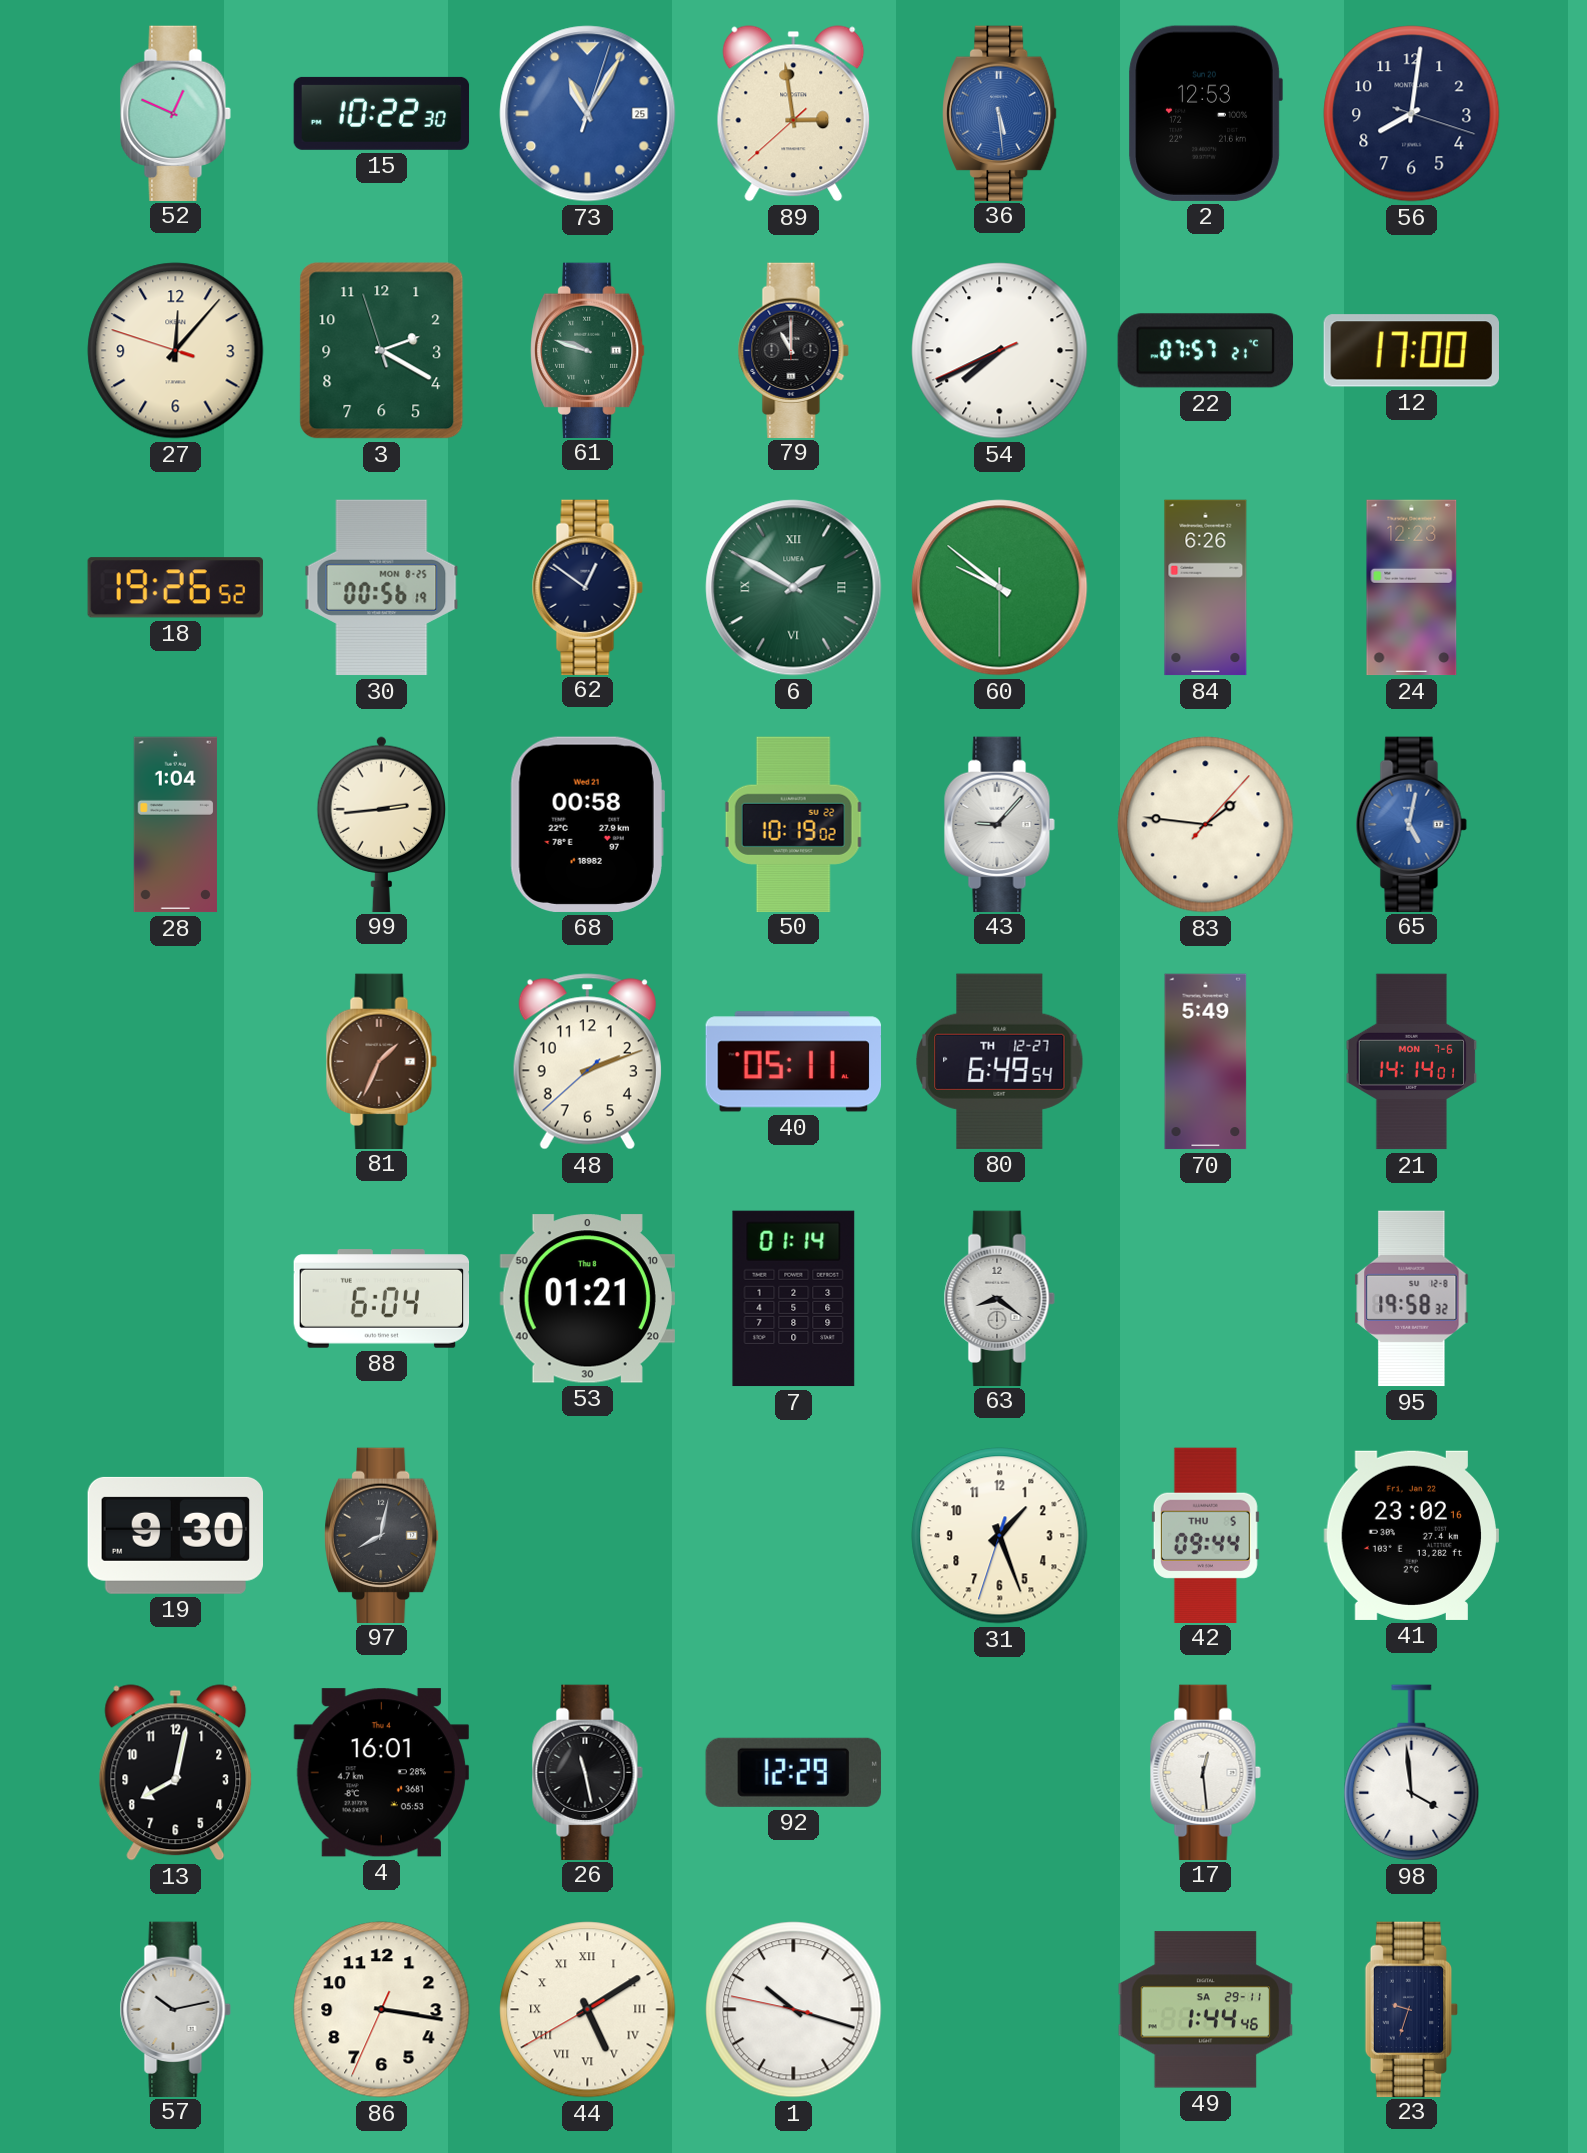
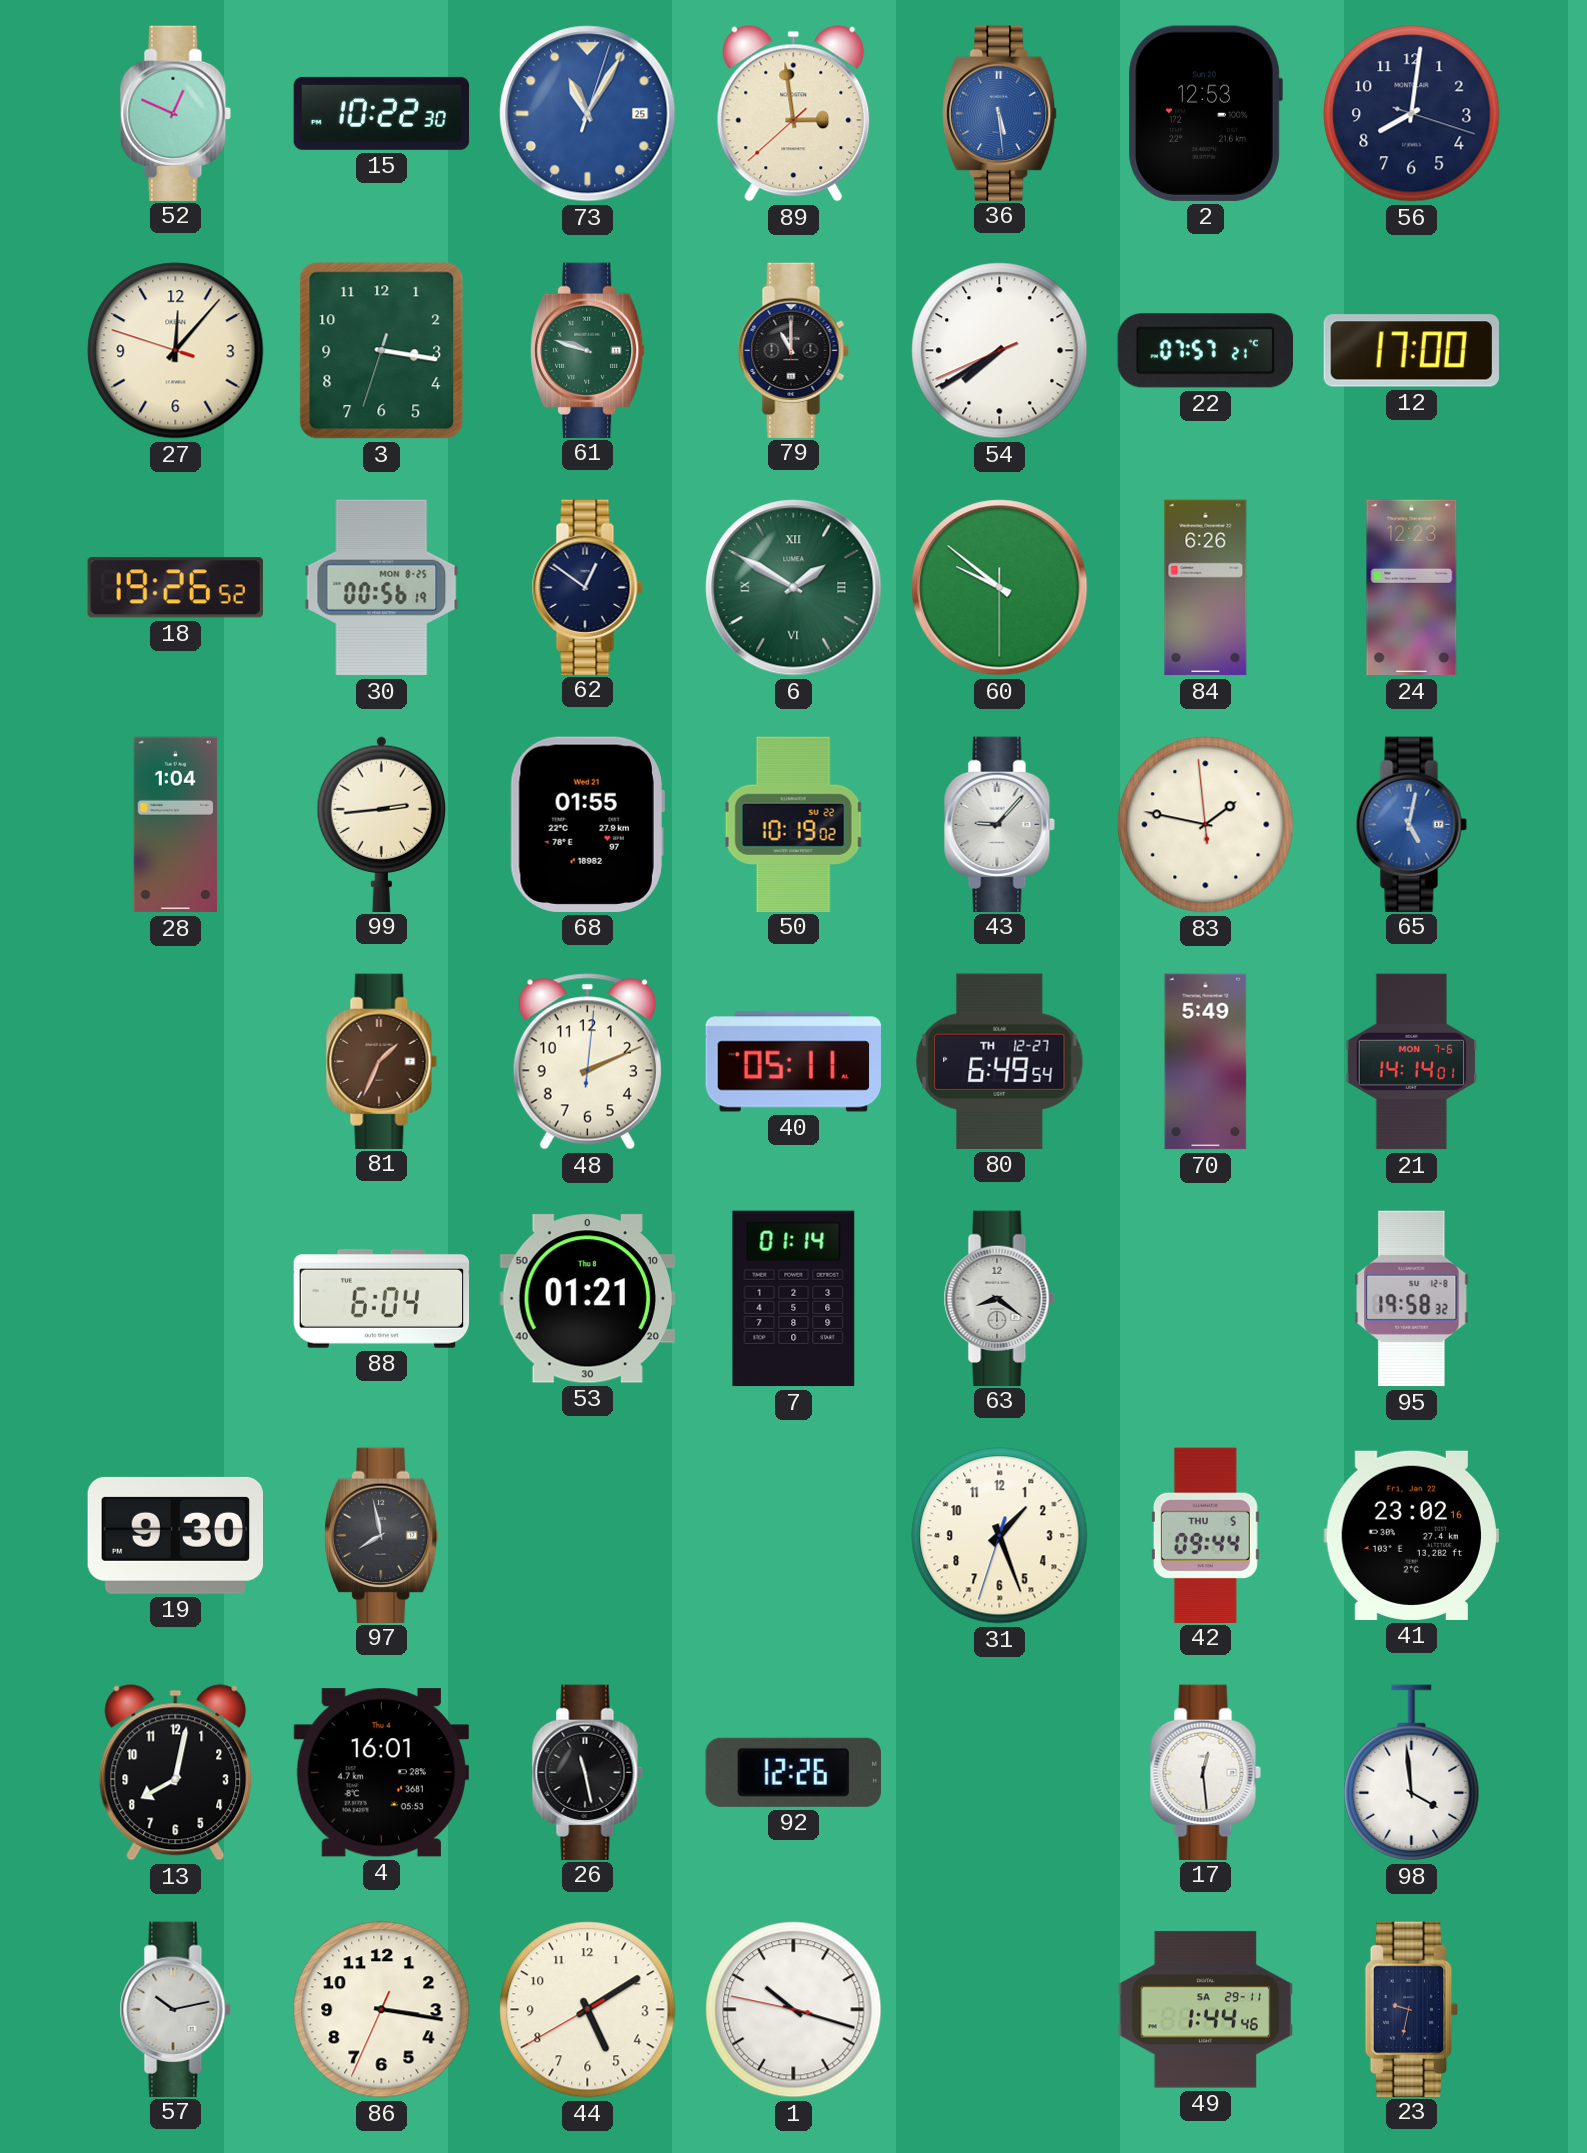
3: 2:19 -> 3:16
54: 7:40 -> 7:39
68: 00:58 -> 01:55
83: 1:46:07 -> 1:46:59
48: 2:11:38 -> 2:11:01
97: 8:02 -> 7:58
92: 12:29 -> 12:26
44 numerals: Roman -> Arabic
23: 9:33 -> 9:32
